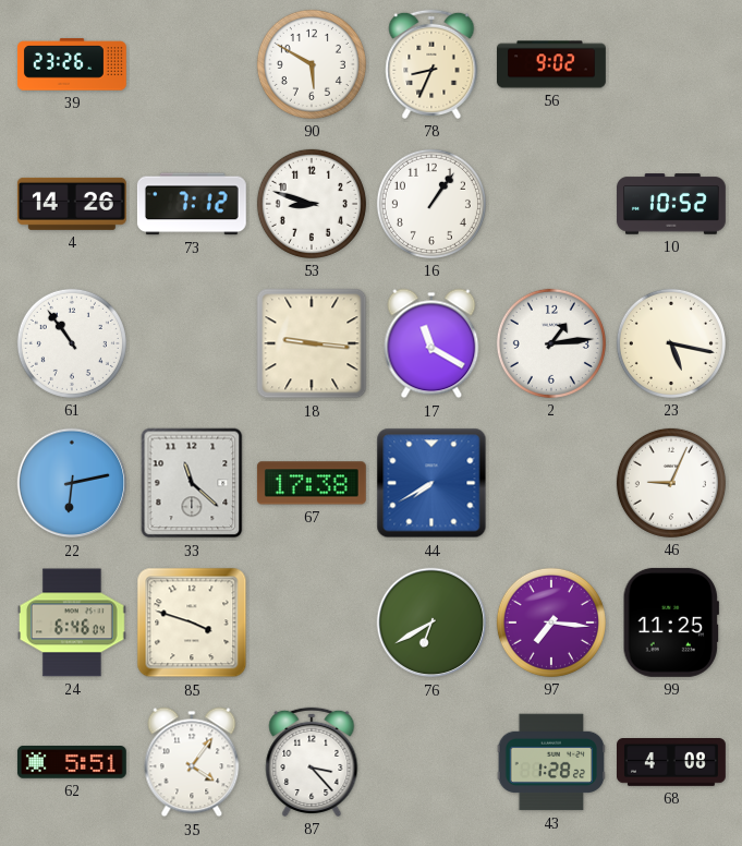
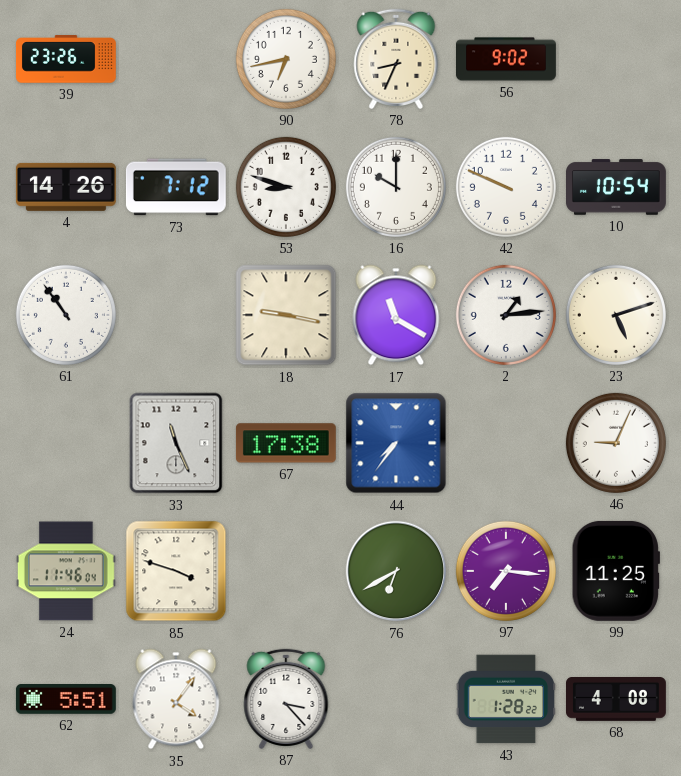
90: 5:50 -> 6:43
16: 1:06 -> 10:00
42: none -> 9:49
10: 10:52 -> 10:54
18: 9:16 -> 9:17
23: 5:17 -> 5:12
22: 6:13 -> none
33: 11:22 -> 11:26
44: 7:40 -> 7:36
24: 6:46 -> 11:46
